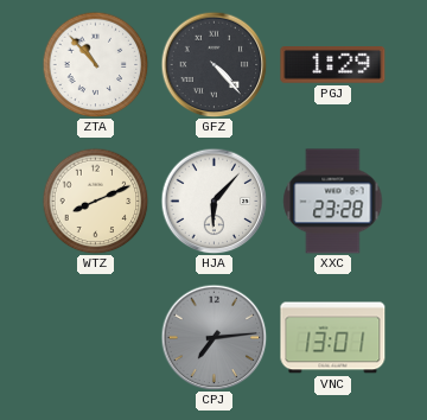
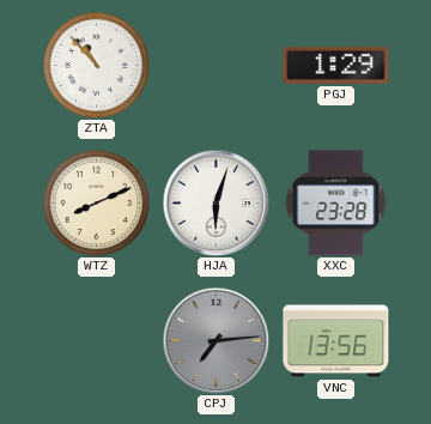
GFZ: 4:23 -> none
HJA: 6:07 -> 6:03
VNC: 13:01 -> 13:56
